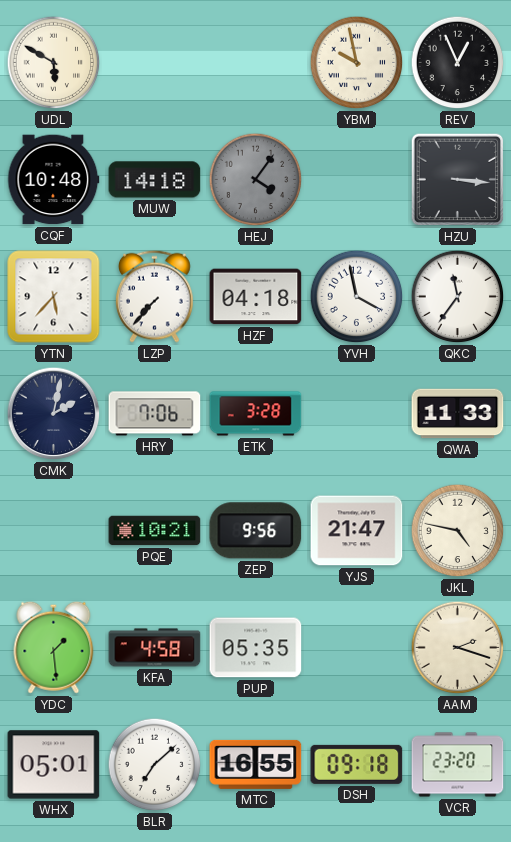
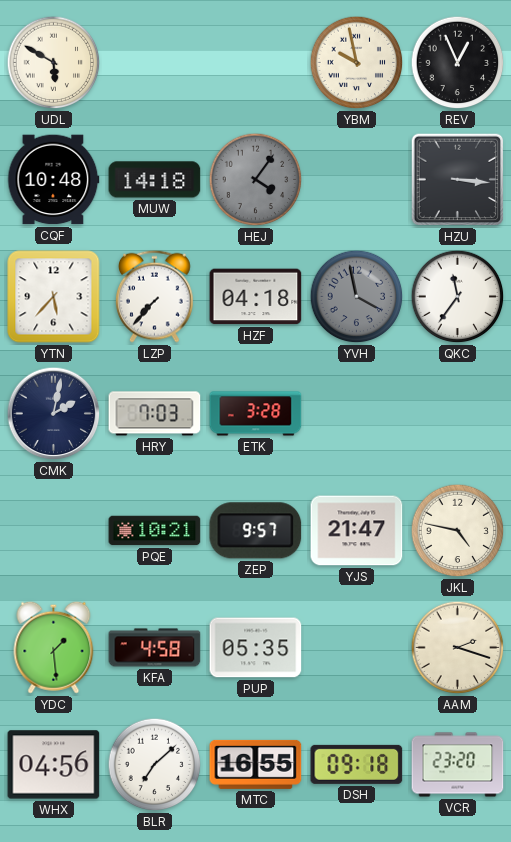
YVH dial: white -> grey
HRY: 7:06 -> 7:03
QWA: 11:33 -> none
ZEP: 9:56 -> 9:57
WHX: 05:01 -> 04:56
